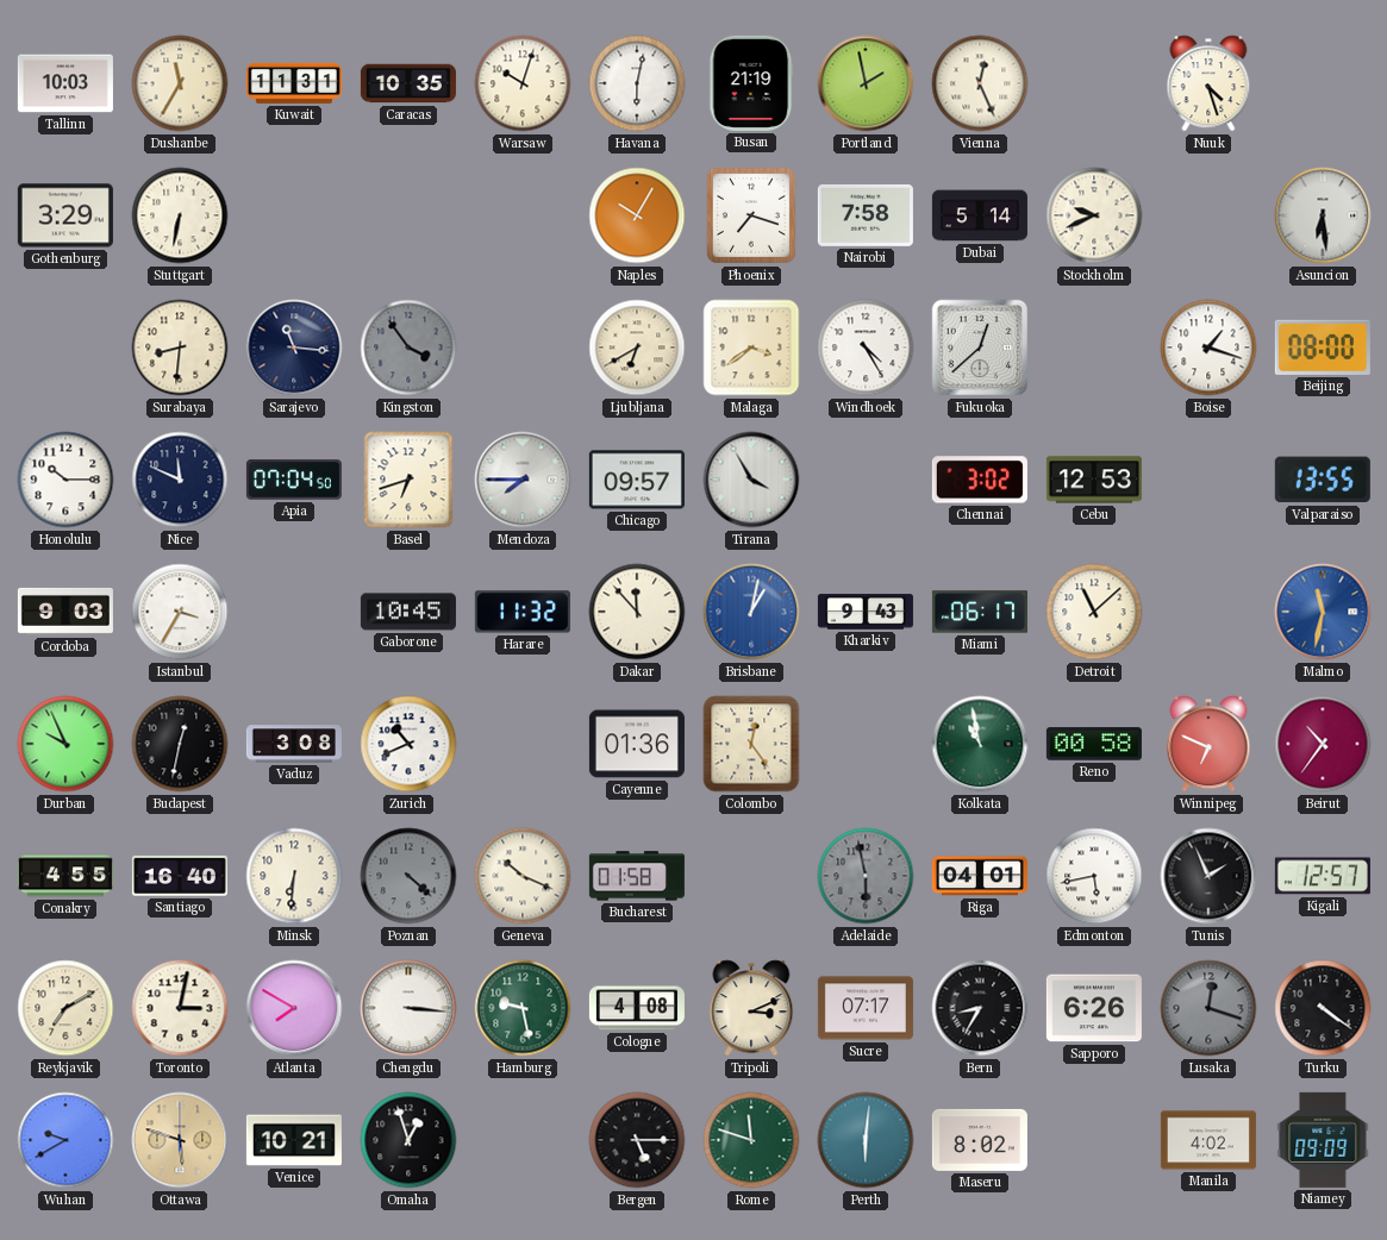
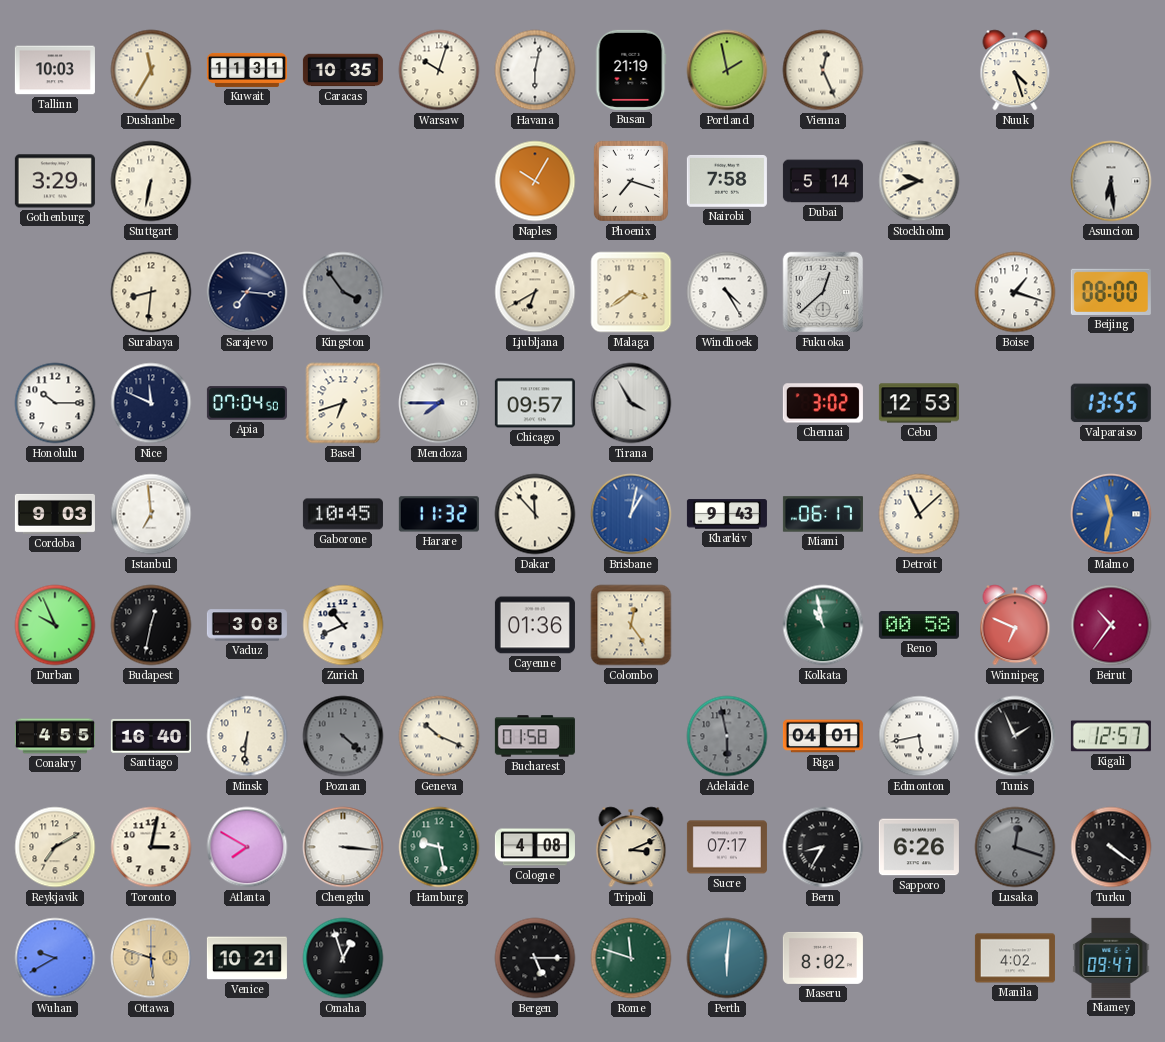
Sarajevo: 11:16 -> 7:16
Istanbul: 3:35 -> 6:59
Niamey: 09:09 -> 09:47
